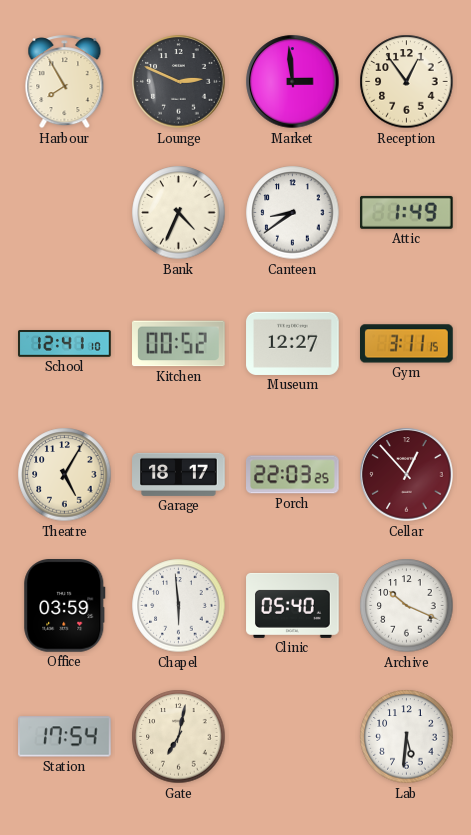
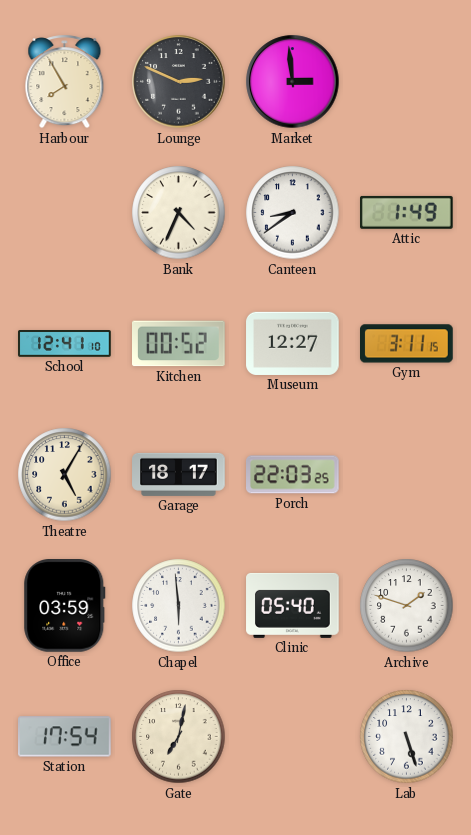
Reception: 12:54 -> none
Cellar: 12:53 -> none
Archive: 10:19 -> 1:48
Lab: 5:31 -> 5:27
